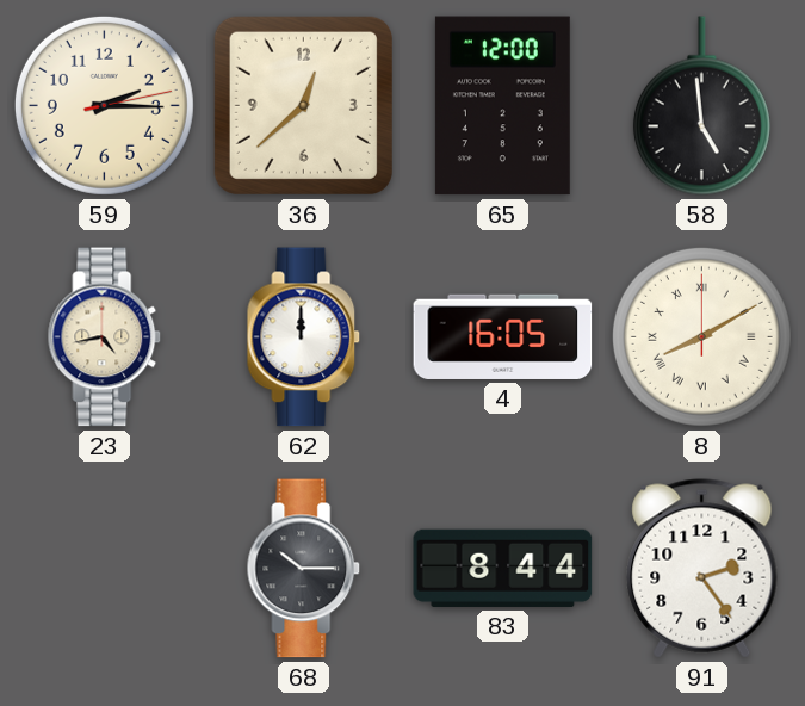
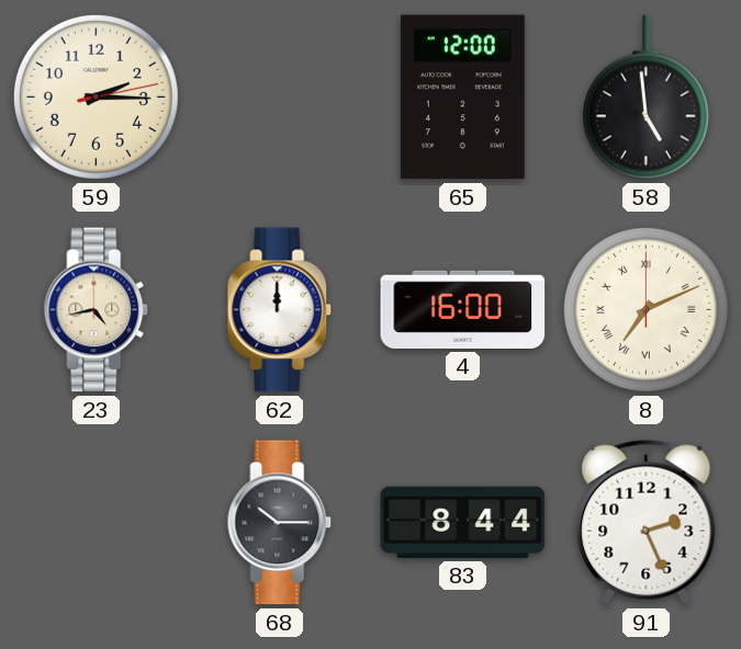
36: 12:38 -> none
4: 16:05 -> 16:00
8: 8:10 -> 7:11
91: 2:24 -> 2:26
